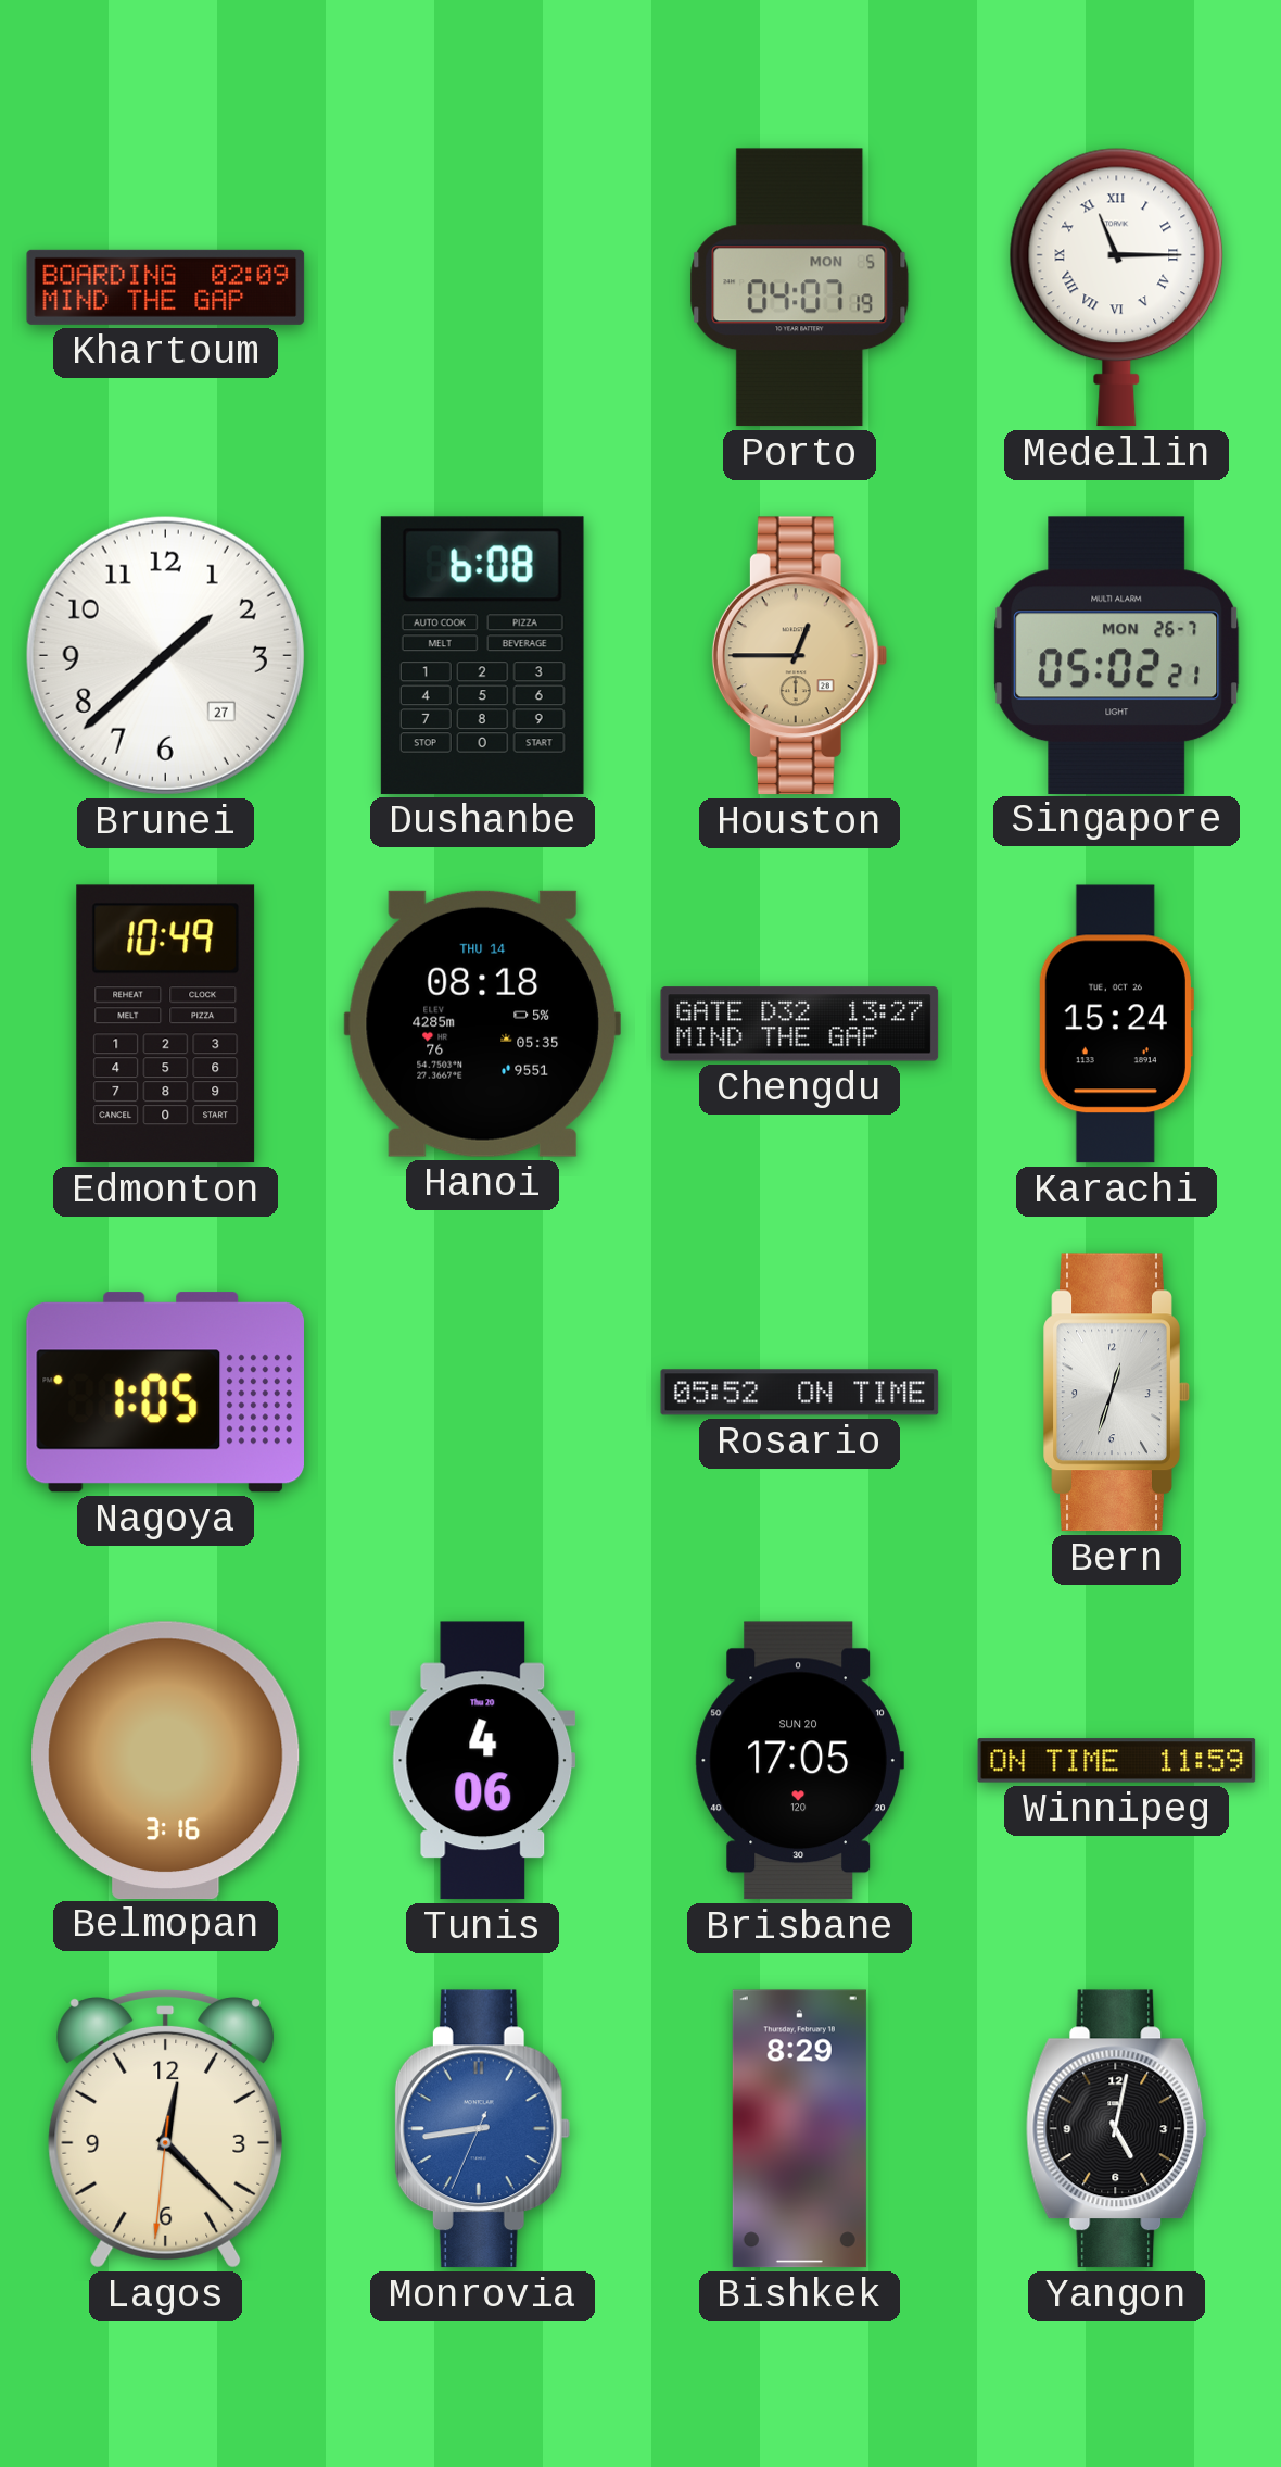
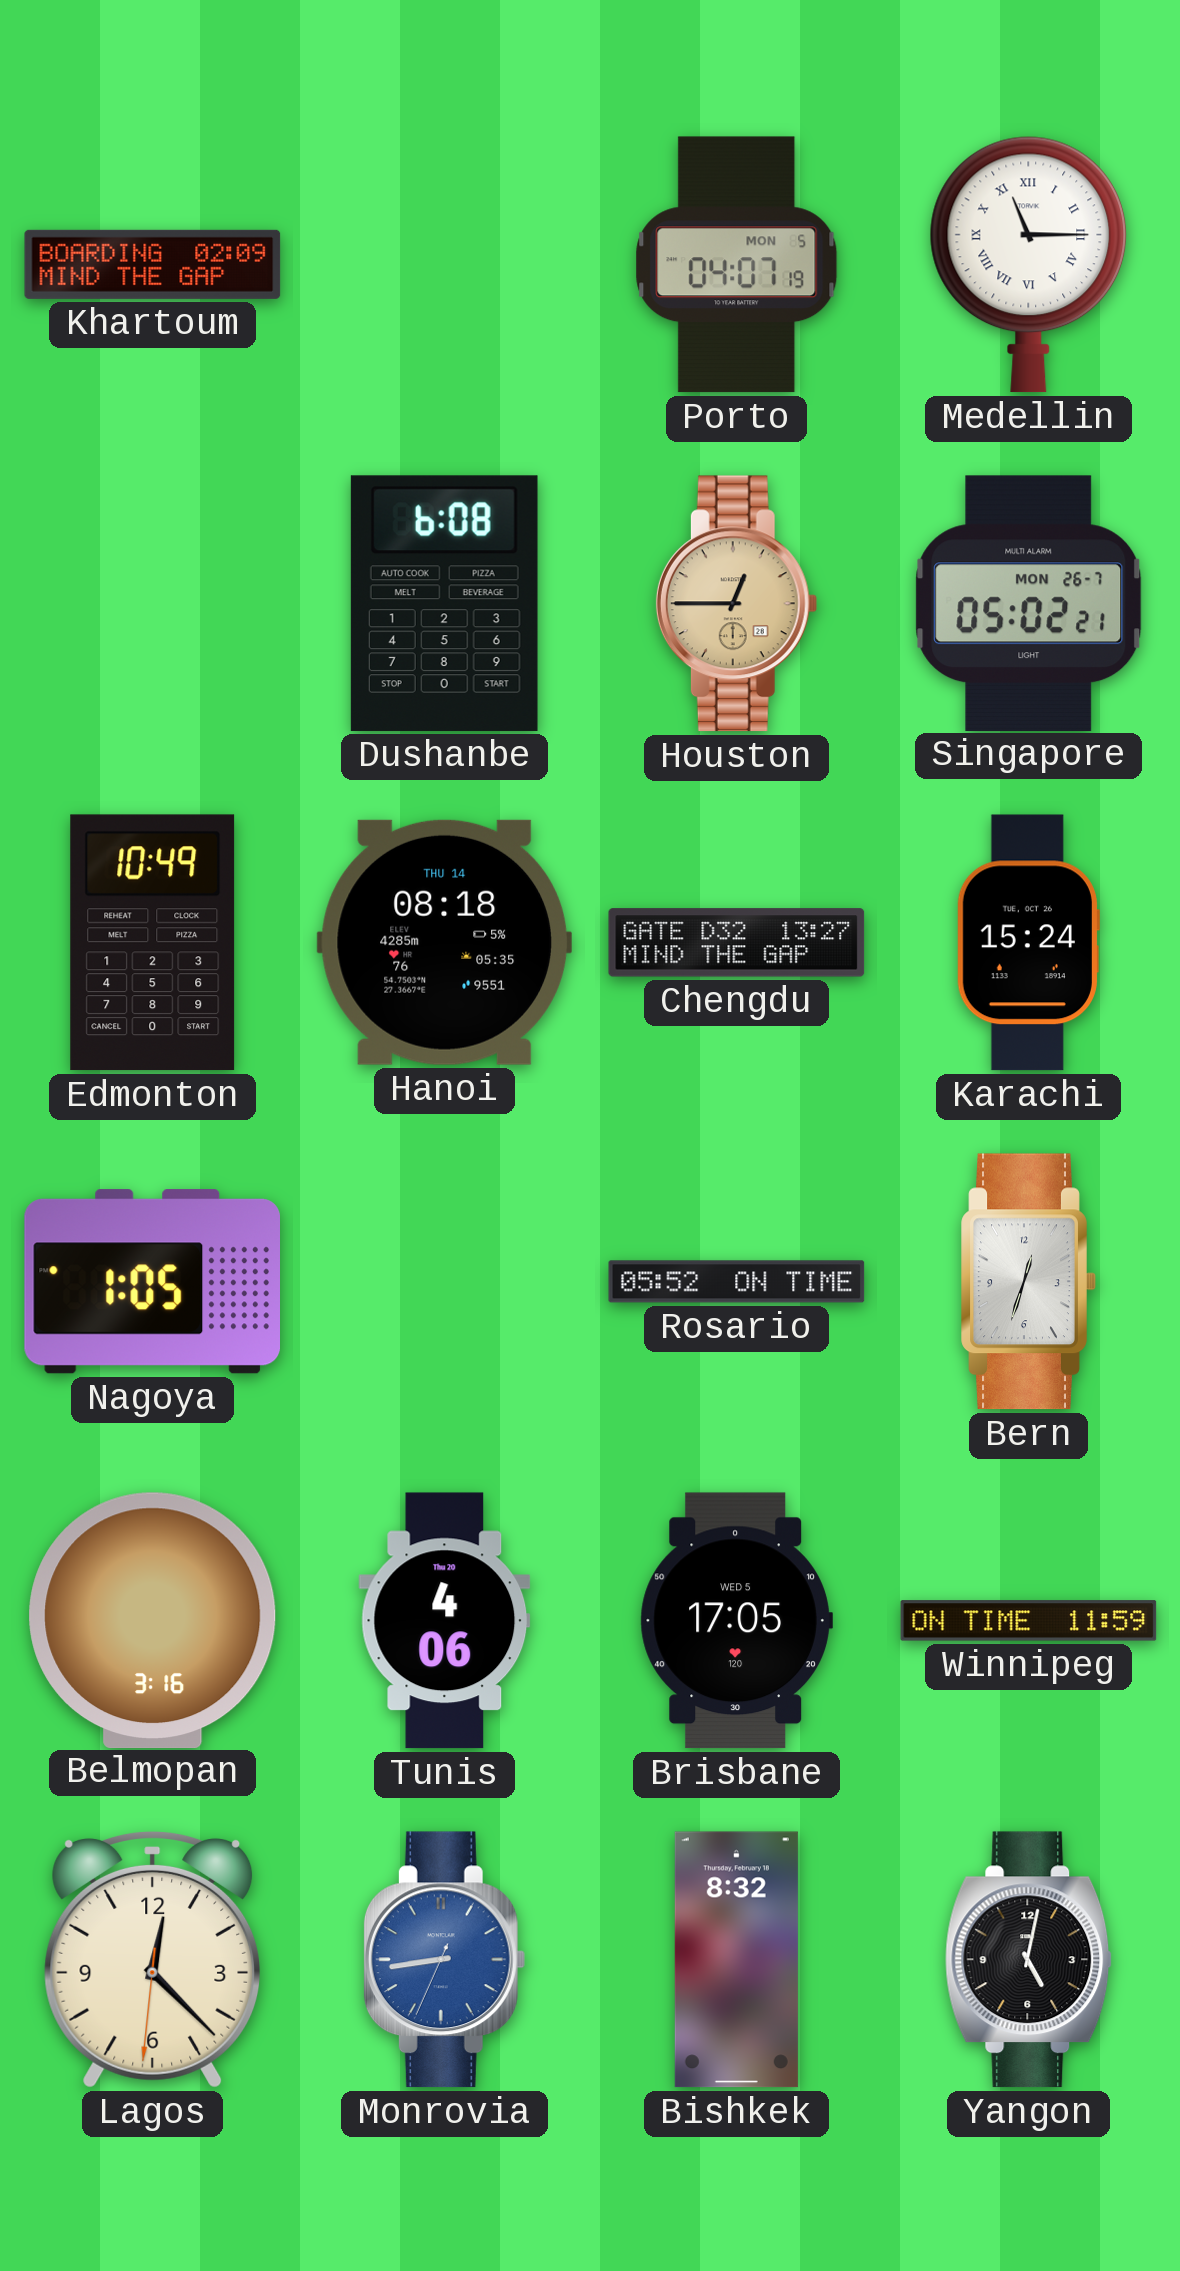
Brunei: 1:38 -> none
Brisbane date: SUN 20 -> WED 5
Bishkek: 8:29 -> 8:32
